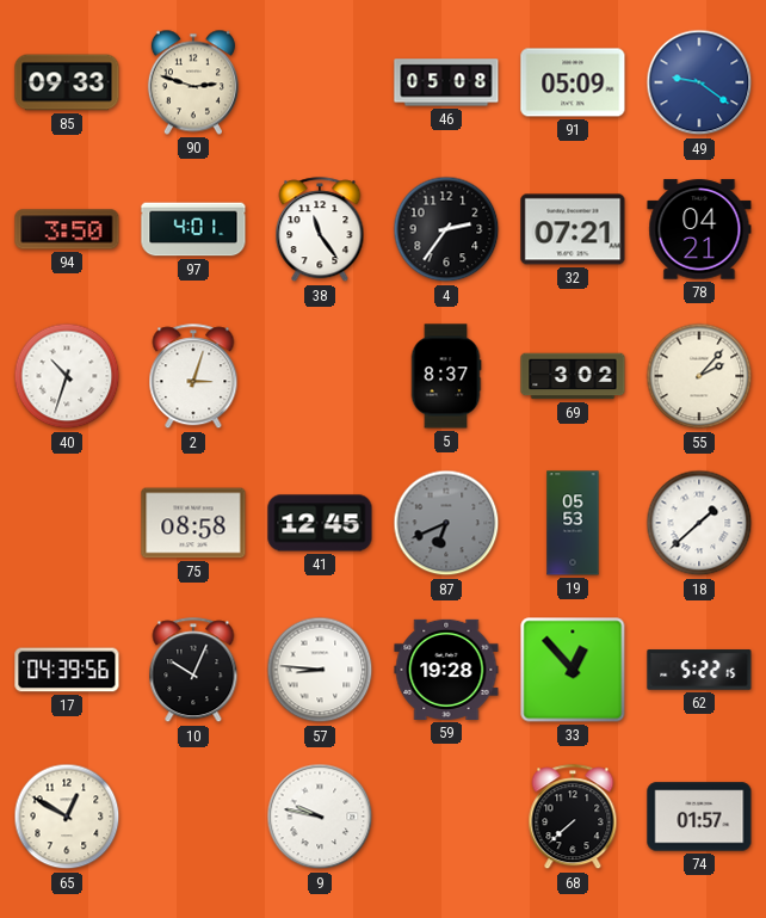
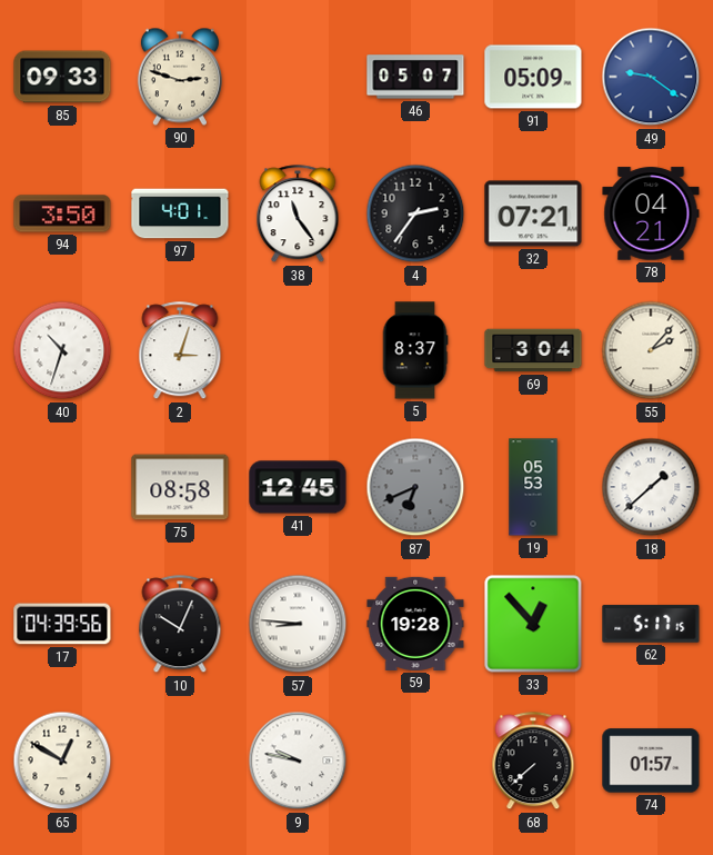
46: 05:08 -> 05:07
69: 3:02 -> 3:04
62: 5:22 -> 5:17
